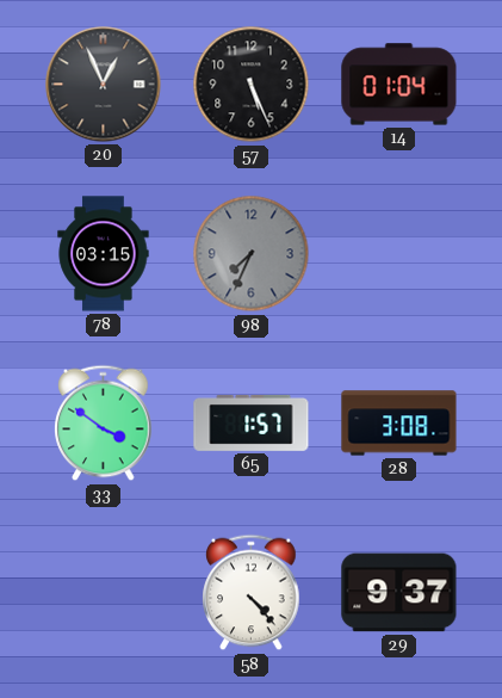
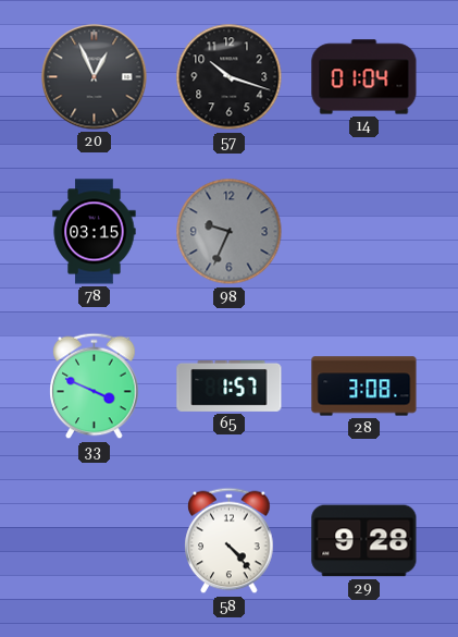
57: 5:26 -> 10:18
98: 7:34 -> 9:34
33: 3:51 -> 3:49
29: 9:37 -> 9:28
